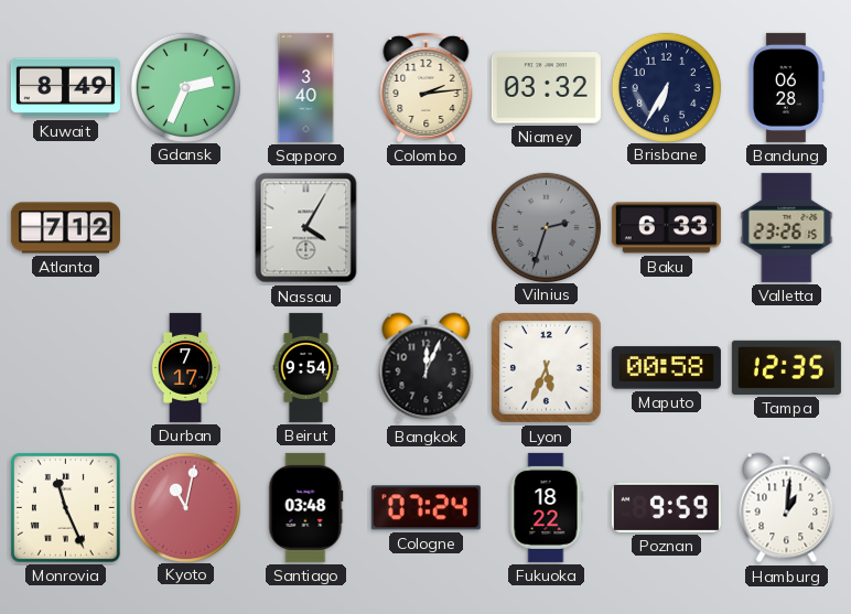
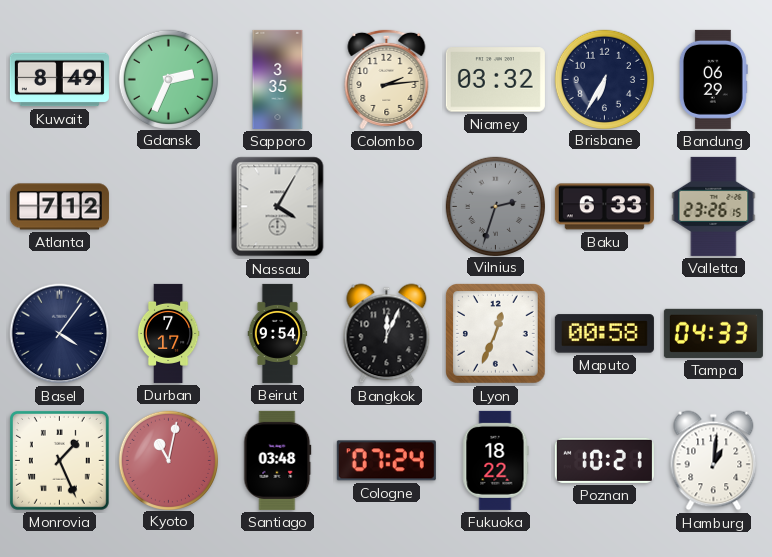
Sapporo: 3:40 -> 3:35
Bandung: 06:28 -> 06:29
Basel: none -> 4:06
Lyon: 5:34 -> 12:34
Tampa: 12:35 -> 04:33
Monrovia: 11:26 -> 1:26
Poznan: 9:59 -> 10:21
